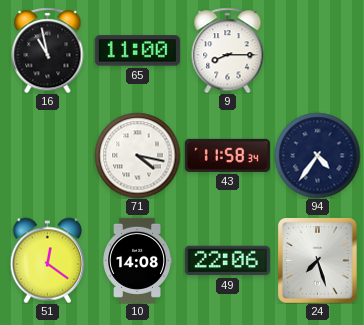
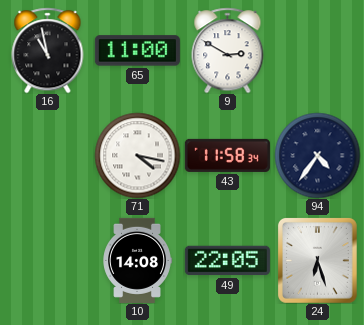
9: 8:15 -> 2:50
51: 12:21 -> none
49: 22:06 -> 22:05
24: 7:27 -> 6:27
